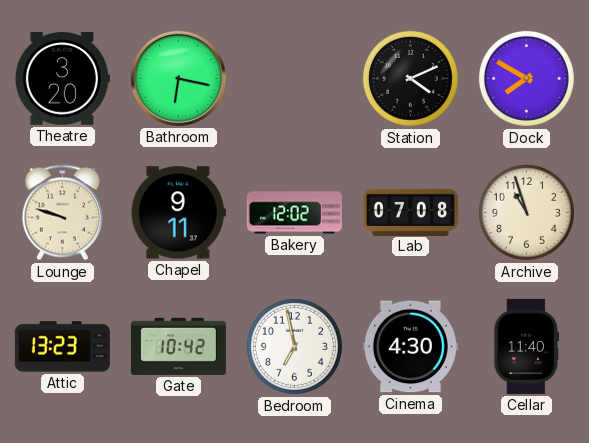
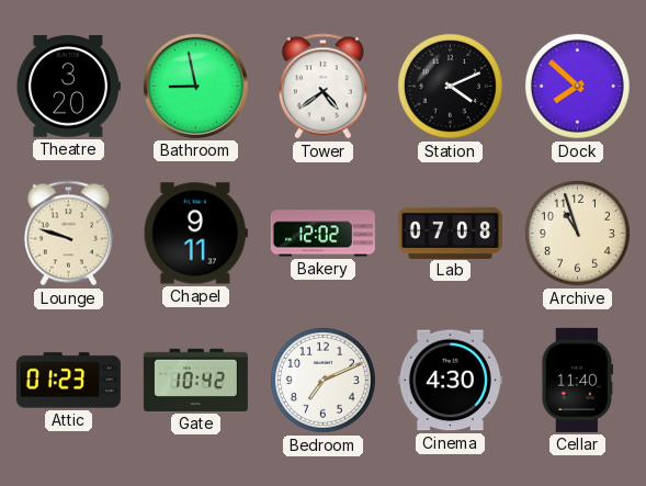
Bathroom: 6:17 -> 8:58
Tower: none -> 4:39
Dock: 7:50 -> 7:52
Attic: 13:23 -> 01:23
Bedroom: 6:58 -> 7:11
